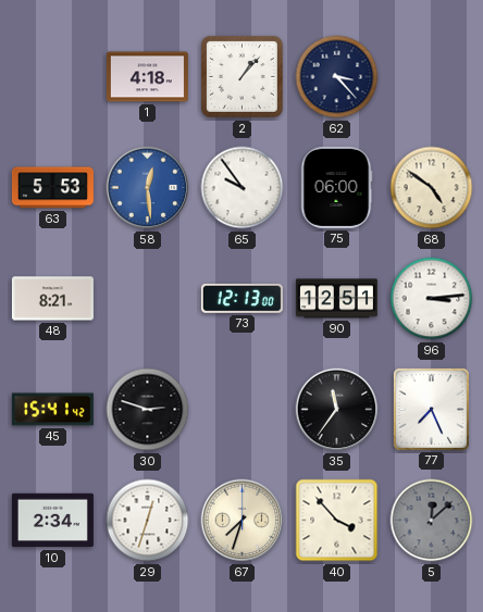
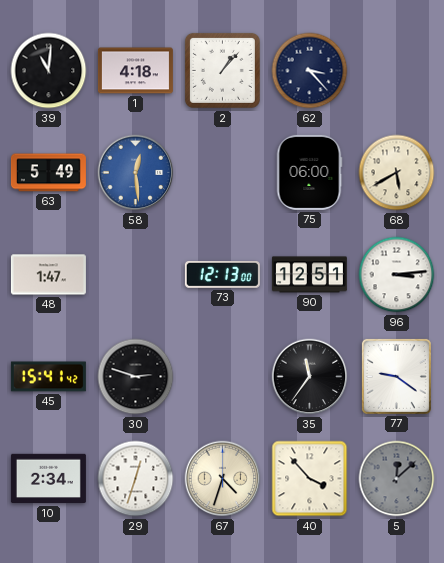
39: none -> 11:01
63: 5:53 -> 5:49
65: 9:54 -> none
68: 4:51 -> 5:40
48: 8:21 -> 1:47
77: 7:26 -> 9:21
67: 7:33 -> 4:33
